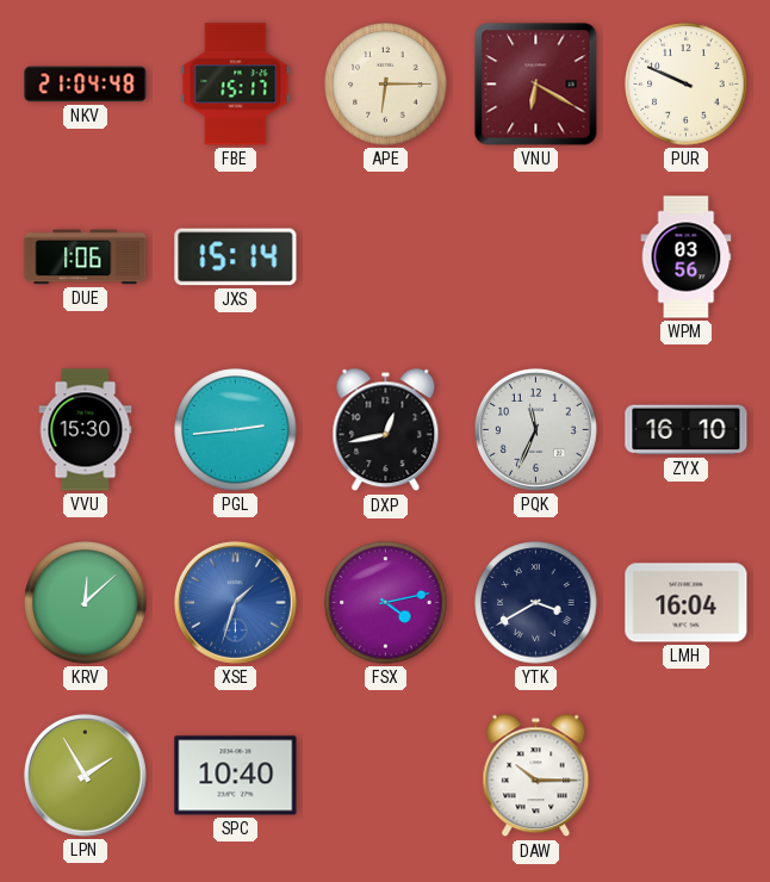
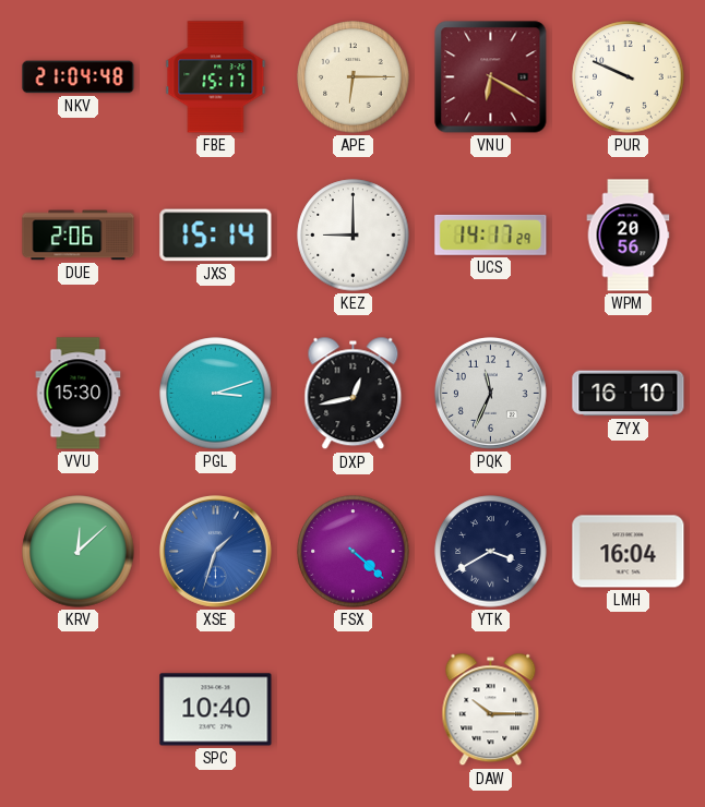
DUE: 1:06 -> 2:06
KEZ: none -> 9:00
UCS: none -> 14:17
WPM: 03:56 -> 20:56
PGL: 2:44 -> 3:12
FSX: 4:13 -> 4:22
LPN: 1:55 -> none
